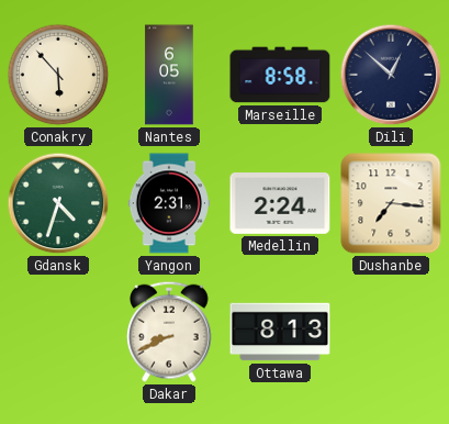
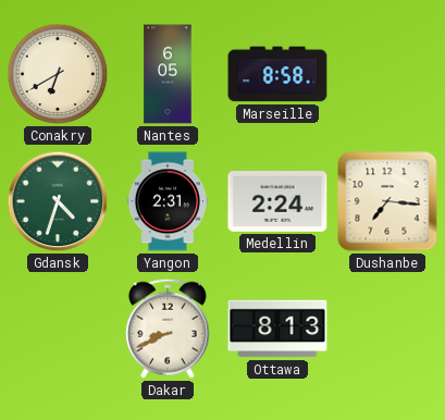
Conakry: 5:53 -> 6:40
Dili: 12:52 -> none
